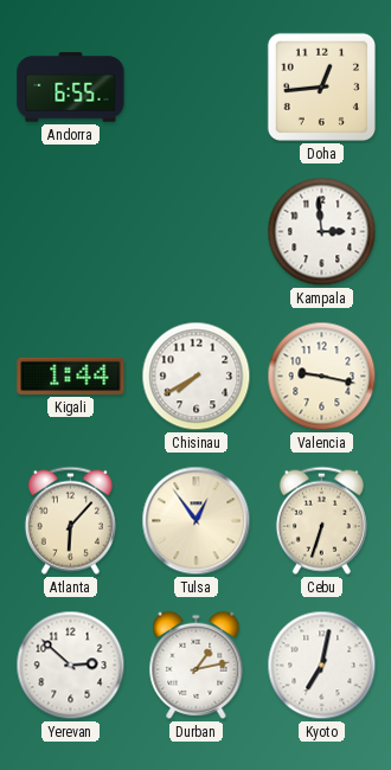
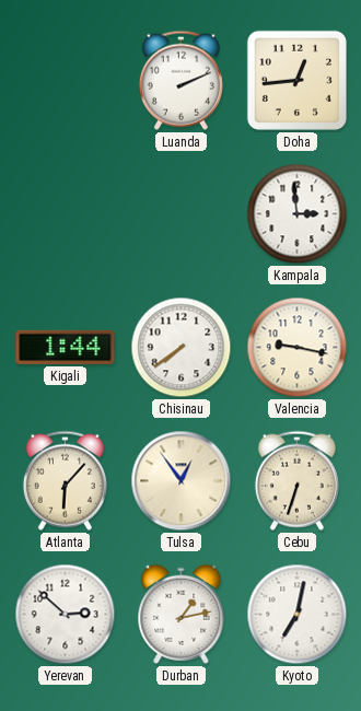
Andorra: 6:55 -> none
Luanda: none -> 2:11
Chisinau: 7:40 -> 7:39
